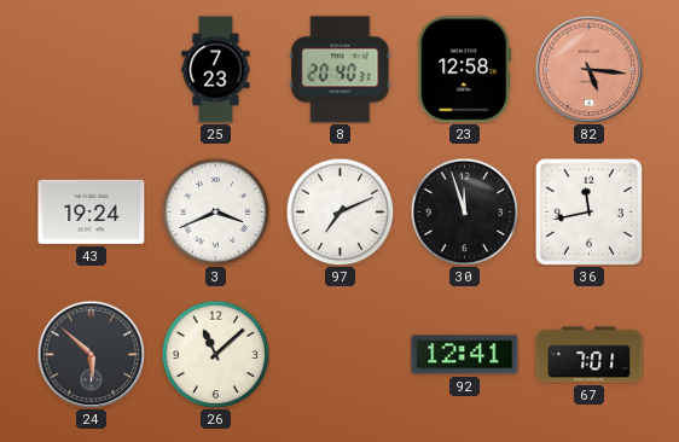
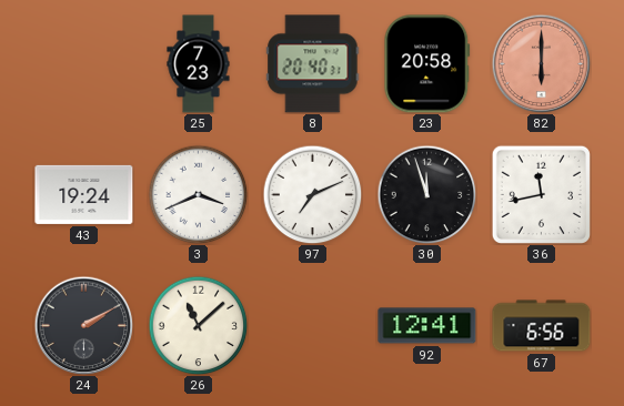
23: 12:58 -> 20:58
82: 5:16 -> 6:00
24: 5:52 -> 2:10
67: 7:01 -> 6:56
